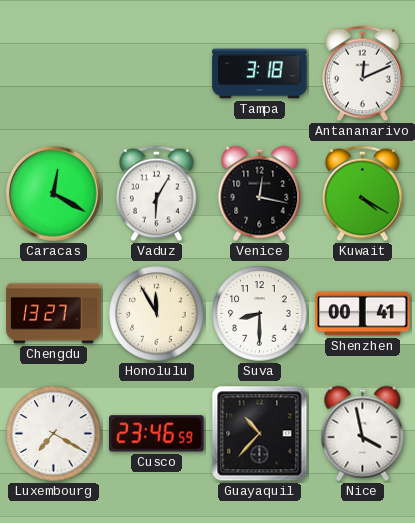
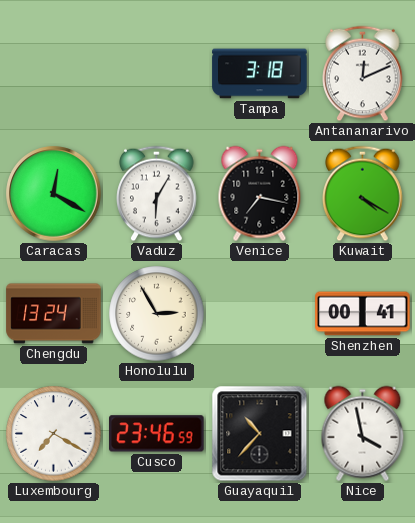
Venice: 12:17 -> 7:17
Chengdu: 13:27 -> 13:24
Honolulu: 11:55 -> 2:55
Suva: 8:30 -> none
